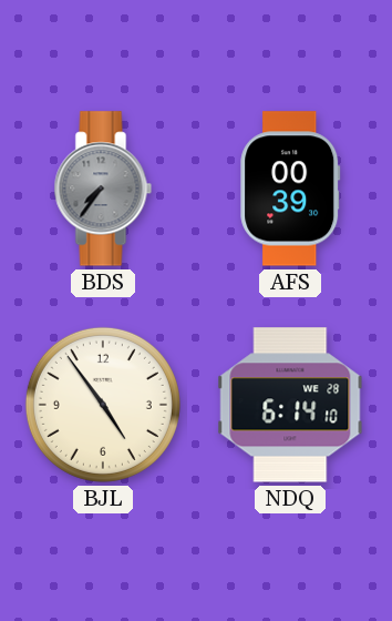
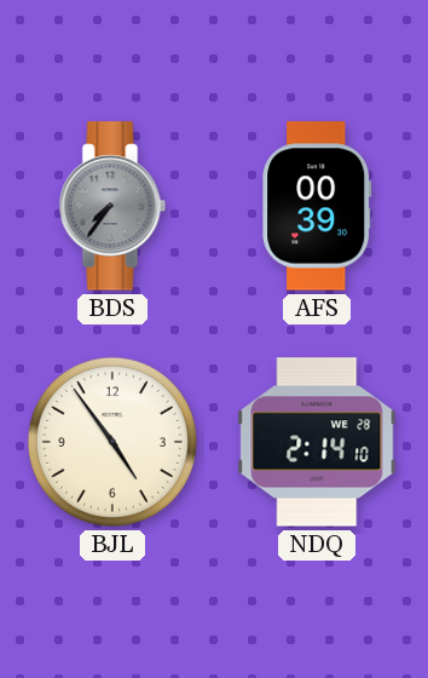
NDQ: 6:14 -> 2:14
